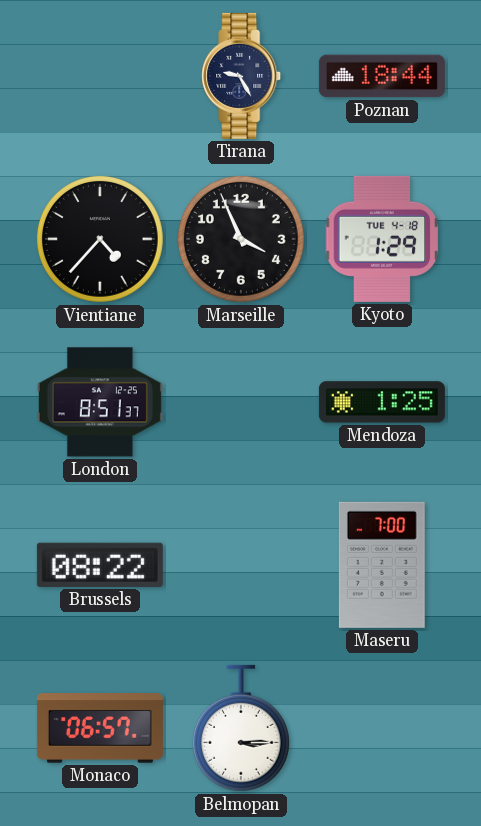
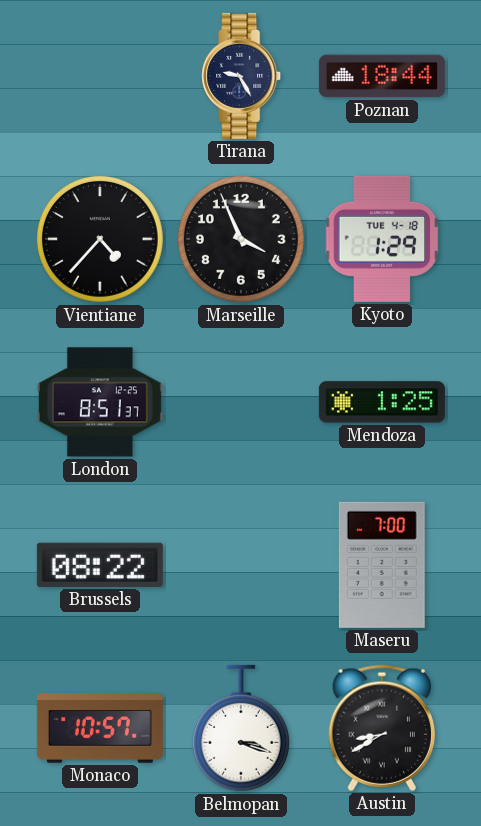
Monaco: 06:57 -> 10:57
Belmopan: 3:15 -> 3:18
Austin: none -> 8:40
